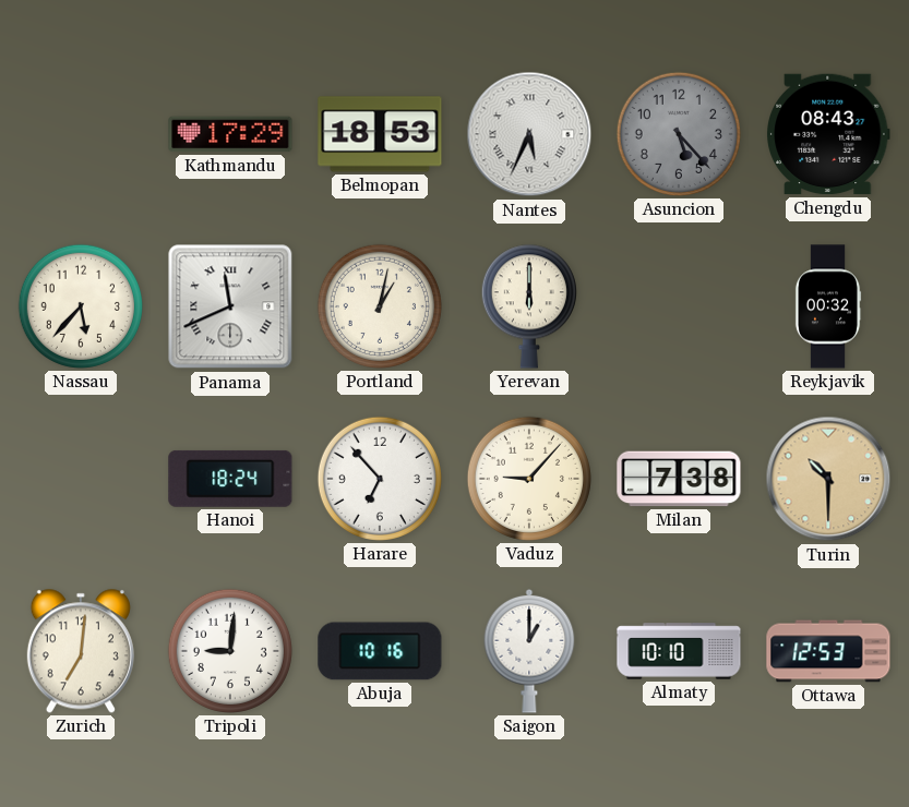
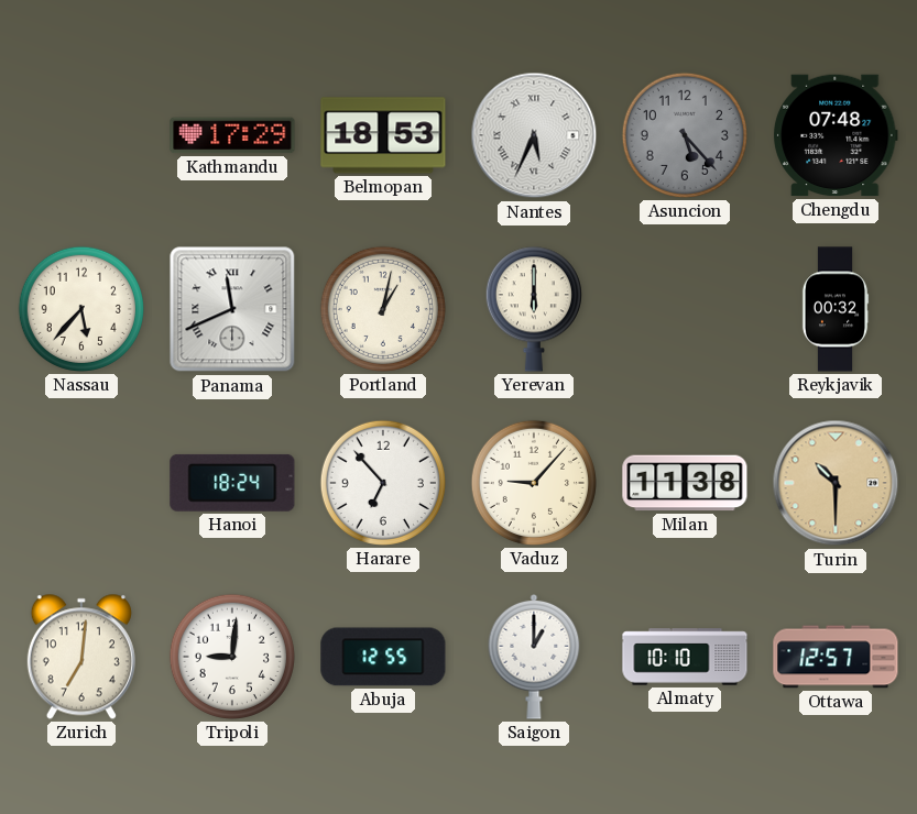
Chengdu: 08:43 -> 07:48
Milan: 7:38 -> 11:38
Abuja: 10:16 -> 12:55
Ottawa: 12:53 -> 12:57
